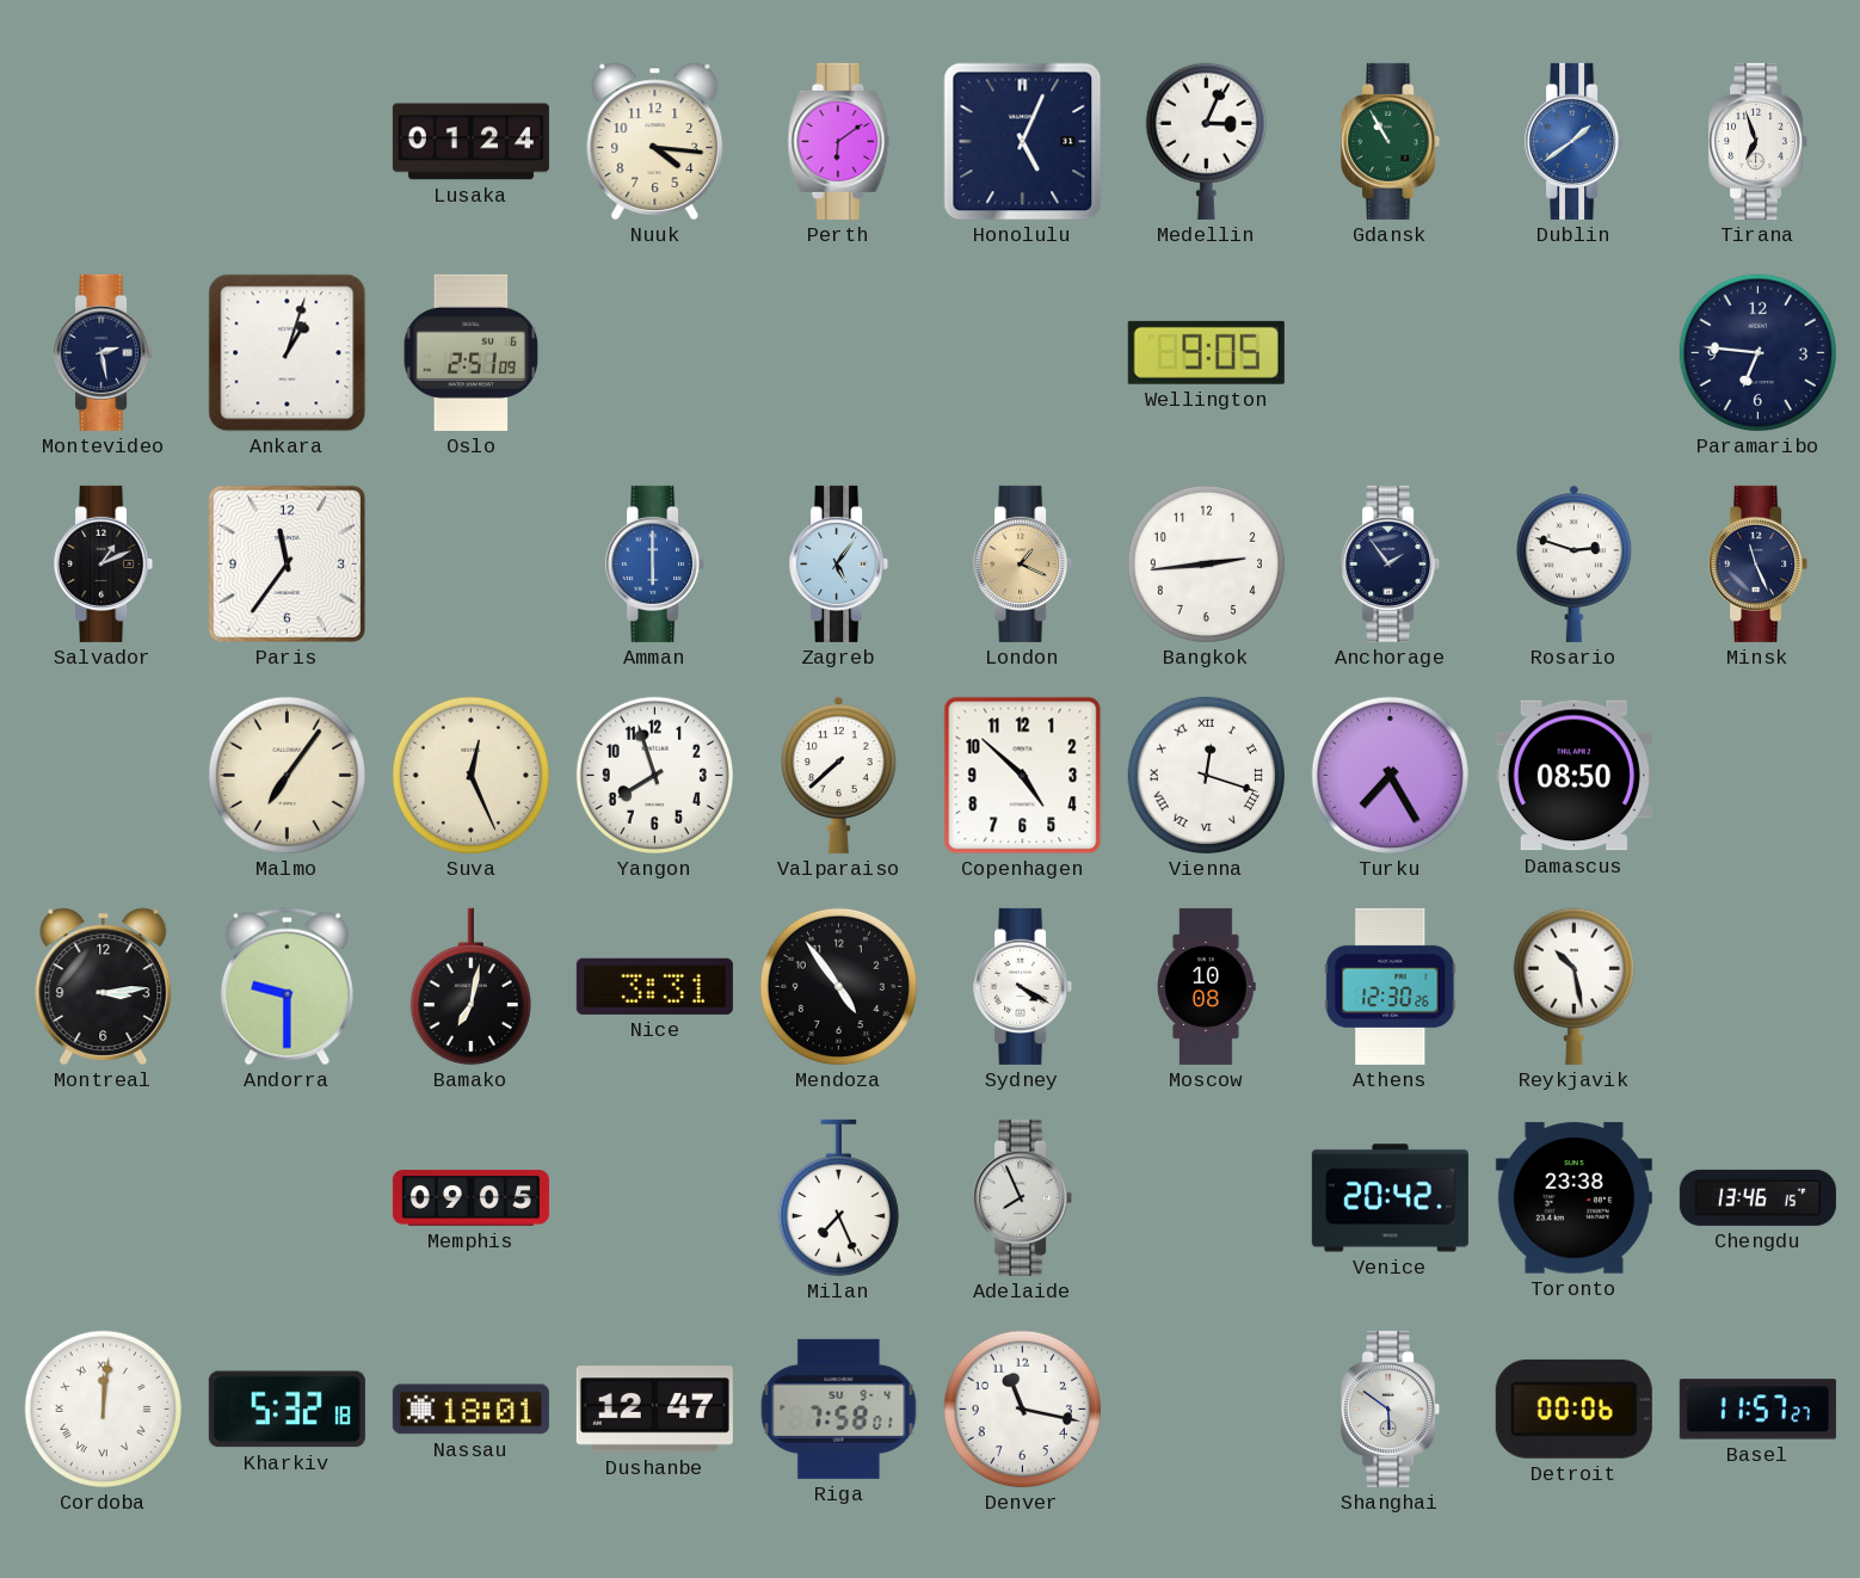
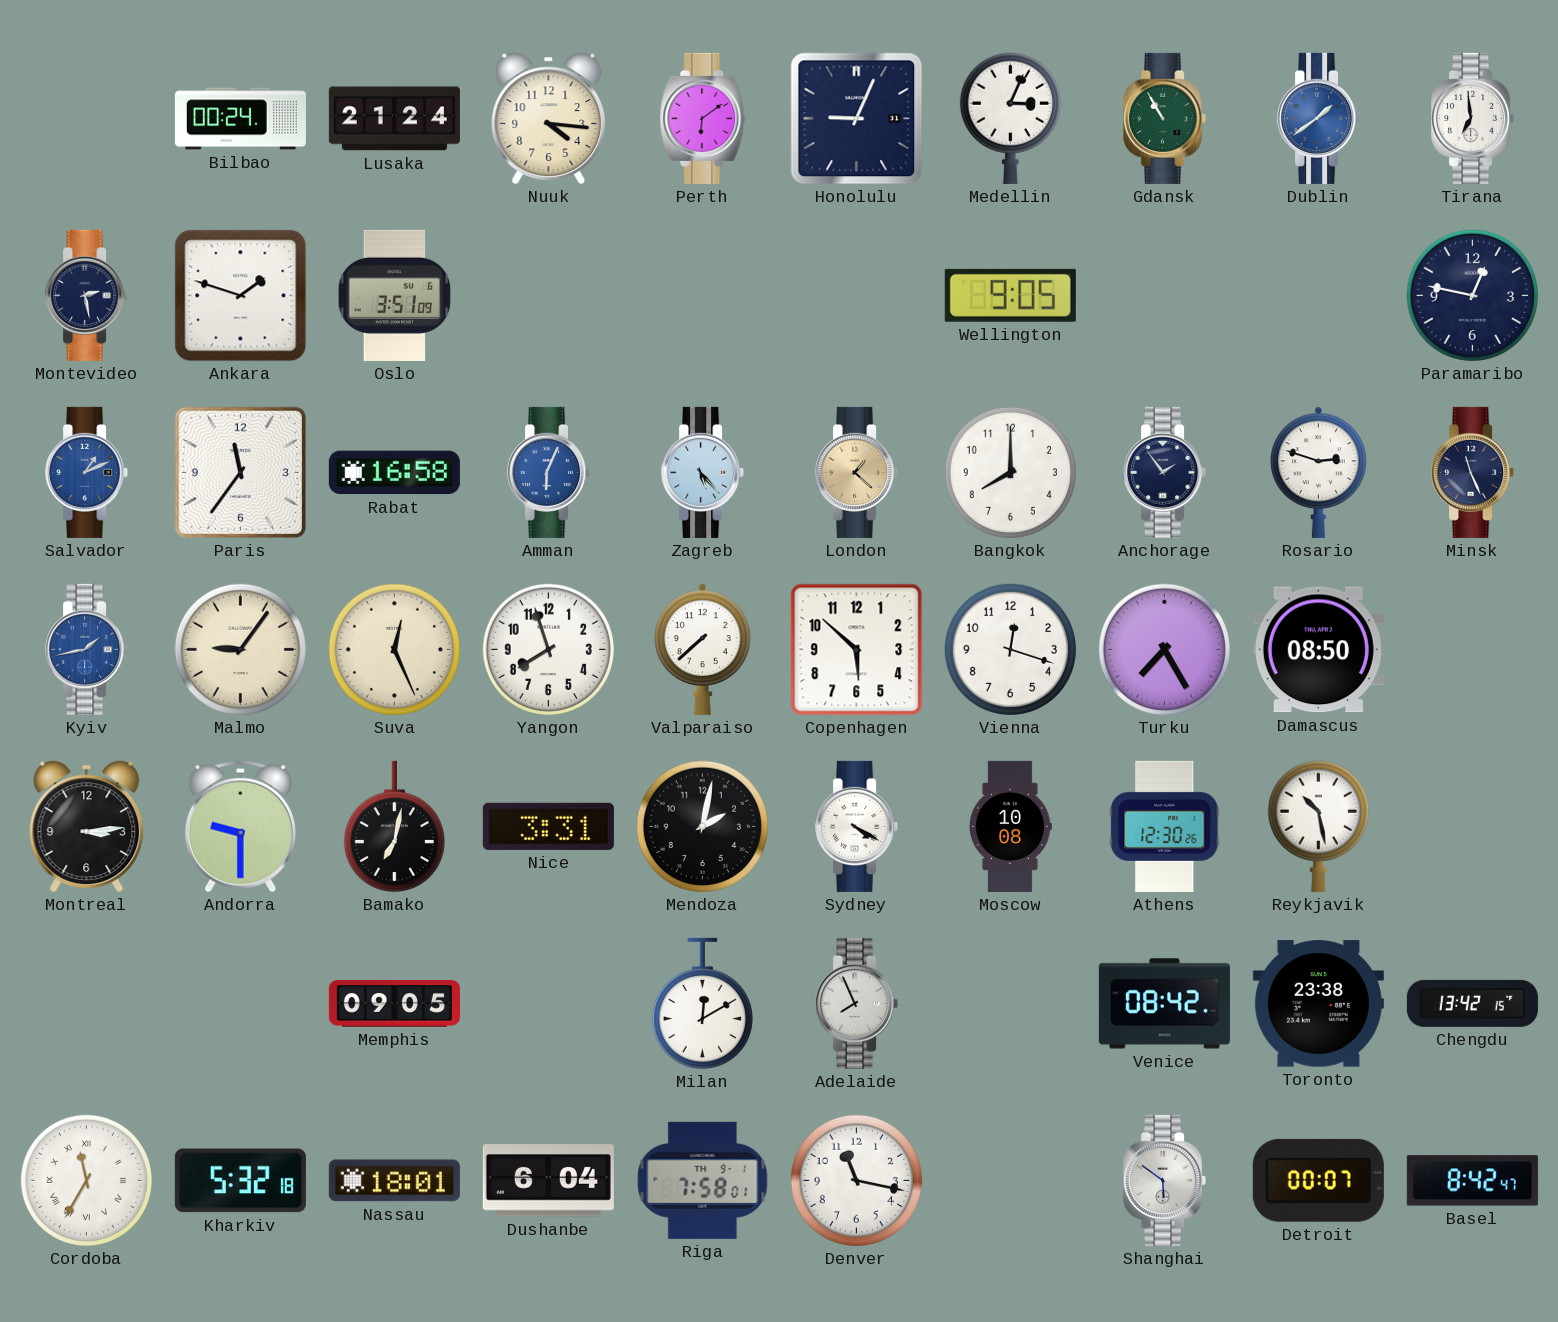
Bilbao: none -> 00:24
Lusaka: 01:24 -> 21:24
Honolulu: 5:04 -> 9:04
Tirana: 6:57 -> 6:59
Ankara: 1:03 -> 1:48
Oslo: 2:51 -> 3:51
Paramaribo: 6:46 -> 12:47
Salvador dial: black -> blue
Rabat: none -> 16:58
Amman: 6:00 -> 6:04
Zagreb: 5:06 -> 5:23
London: 1:19 -> 1:22
Bangkok: 2:44 -> 8:00
Kyiv: none -> 1:43
Malmo: 7:06 -> 9:06
Copenhagen: 4:52 -> 5:52
Vienna numerals: Roman -> Arabic
Mendoza: 4:54 -> 2:02
Milan: 7:26 -> 12:10
Venice: 20:42 -> 08:42
Chengdu: 13:46 -> 13:42
Cordoba: 12:01 -> 11:35
Dushanbe: 12:47 -> 6:04
Riga date: SU 9-4 -> TH 9-1
Detroit: 00:06 -> 00:07
Basel: 11:57 -> 8:42
